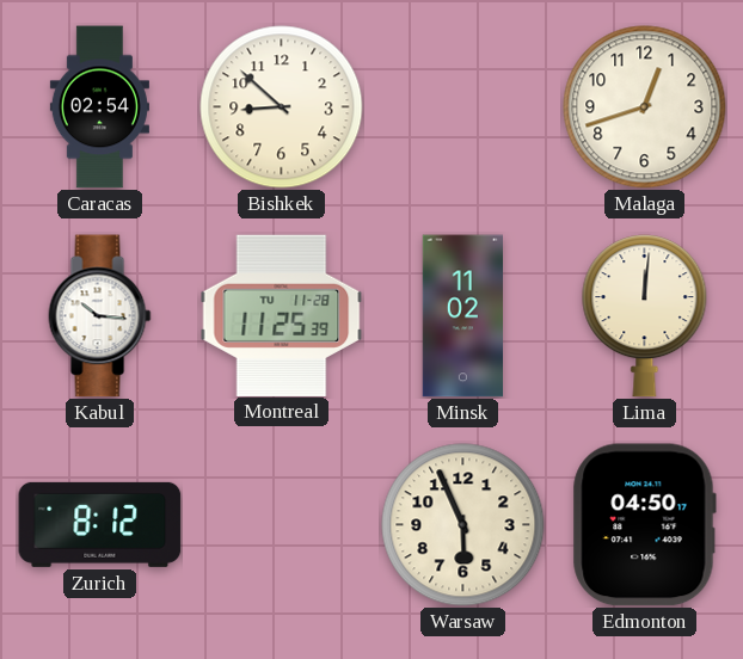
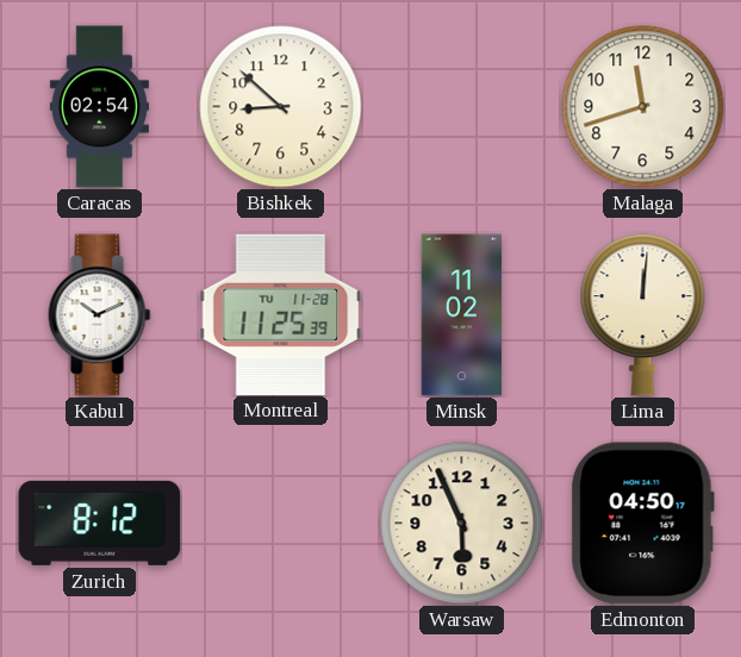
Malaga: 12:42 -> 11:42
Kabul: 10:16 -> 10:11
